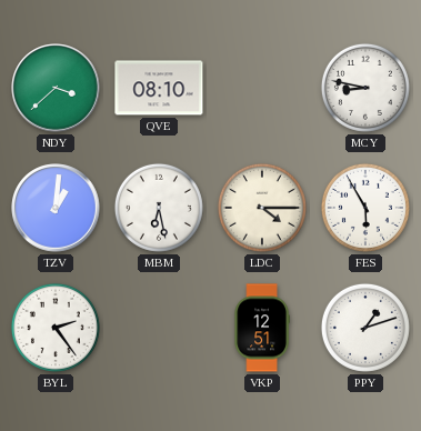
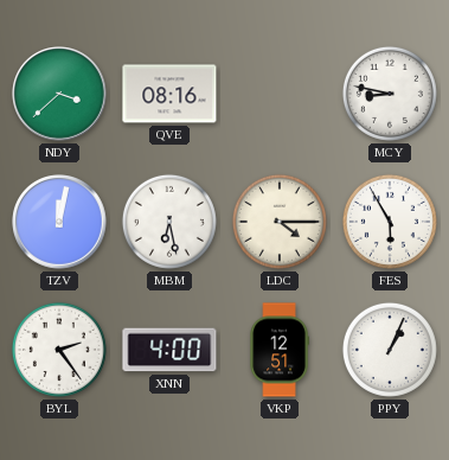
QVE: 08:10 -> 08:16
TZV: 1:01 -> 12:02
XNN: none -> 4:00
PPY: 1:12 -> 1:04
